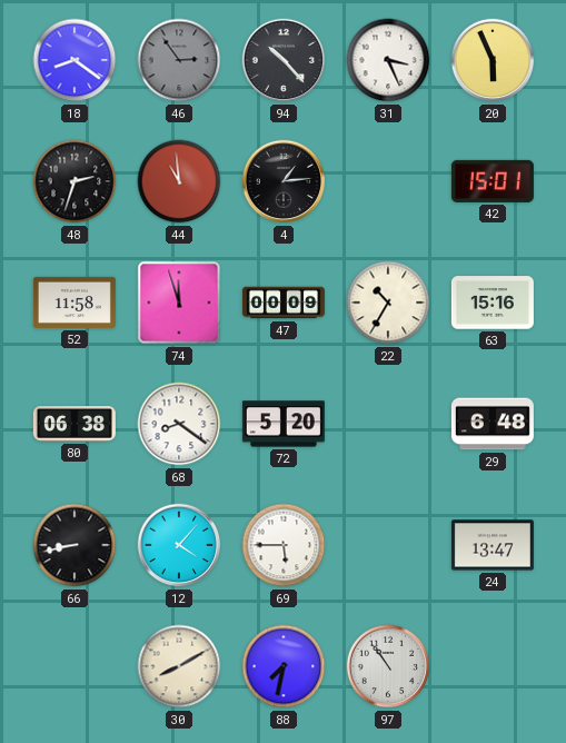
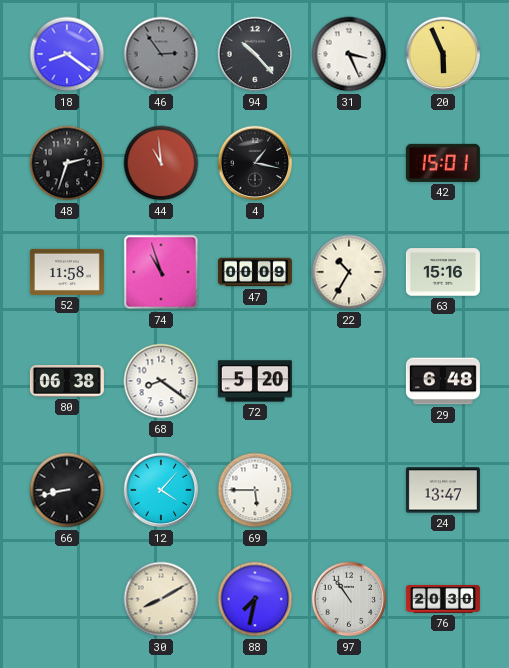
4: 1:14 -> 1:17
74: 11:57 -> 10:57
76: none -> 20:30
